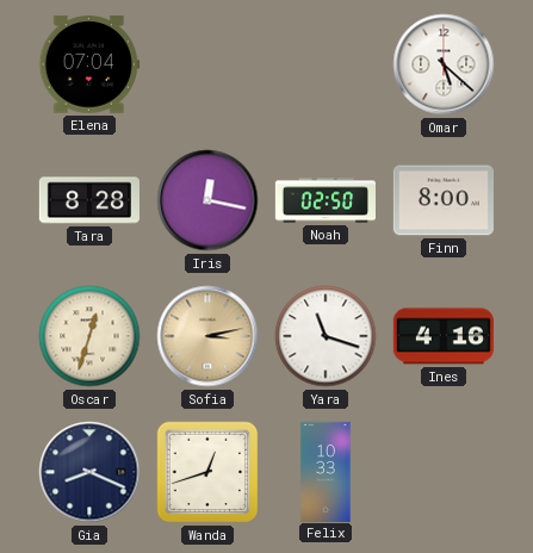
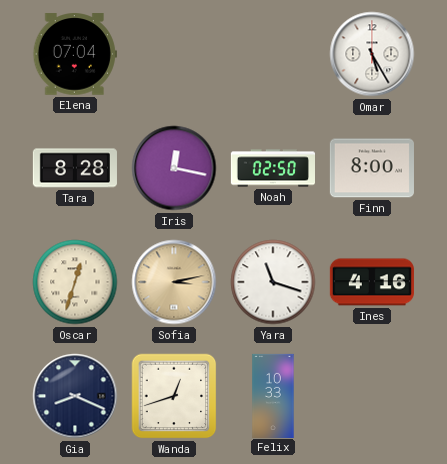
Omar: 5:22 -> 5:25
